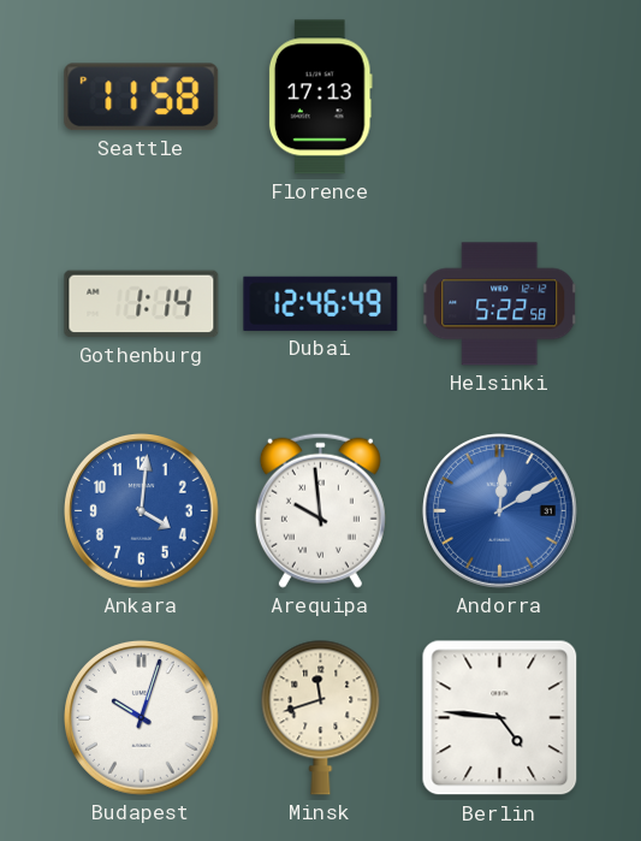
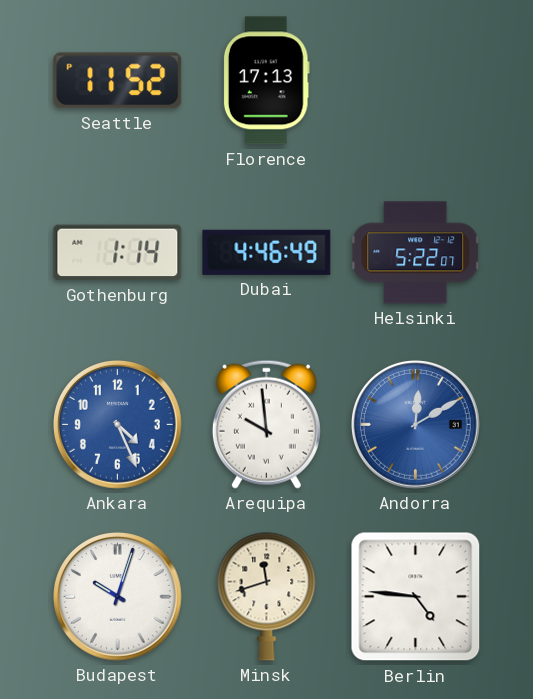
Seattle: 11:58 -> 11:52
Dubai: 12:46 -> 4:46
Helsinki: 5:22:58 -> 5:22:07
Ankara: 4:01 -> 4:26
